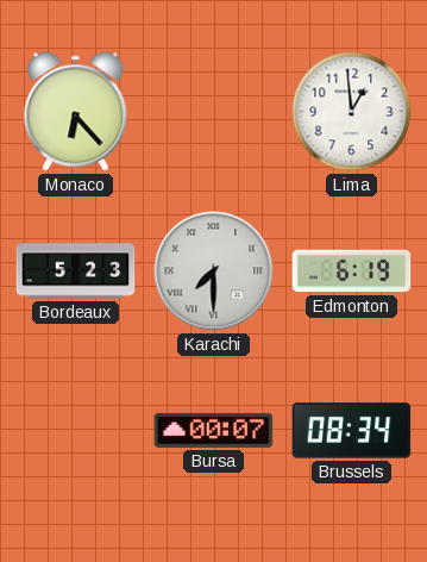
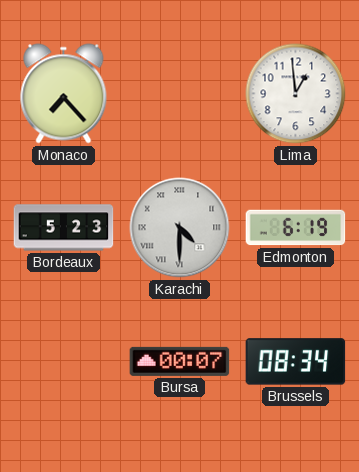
Monaco: 6:23 -> 7:23
Karachi: 7:30 -> 4:30
